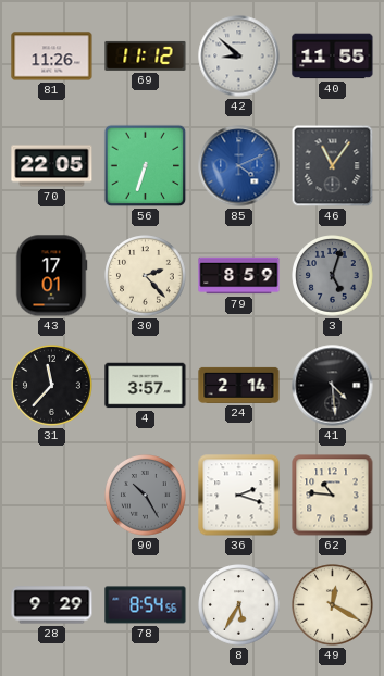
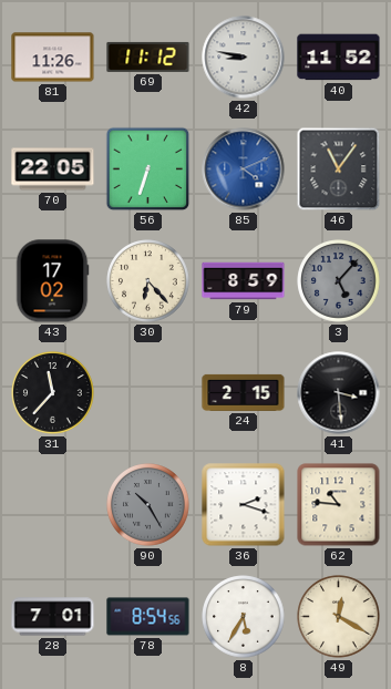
42: 8:52 -> 8:47
40: 11:55 -> 11:52
43: 17:01 -> 17:02
30: 2:23 -> 6:23
3: 5:03 -> 5:07
4: 3:57 -> none
24: 2:14 -> 2:15
41: 4:29 -> 3:29
28: 9:29 -> 7:01
